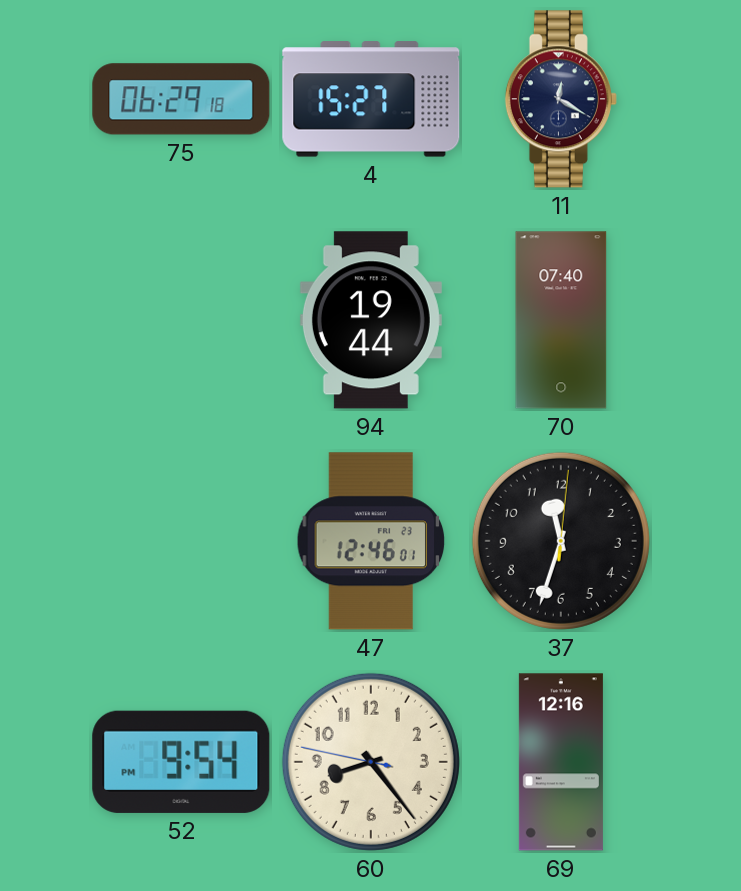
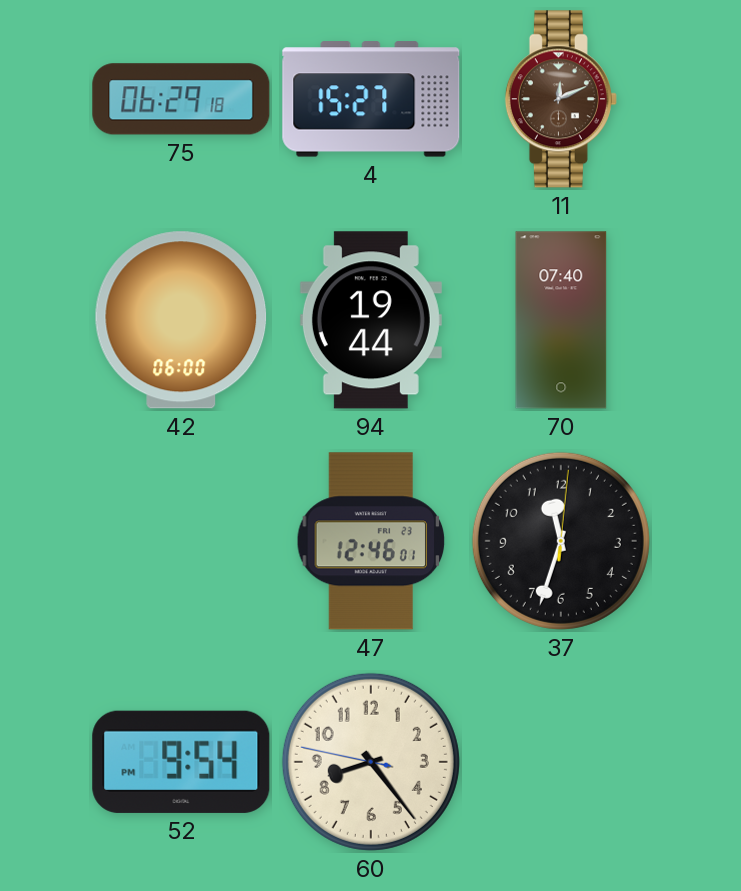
11: 12:20 -> 12:11
11 dial: navy -> brown
42: none -> 06:00
69: 12:16 -> none
